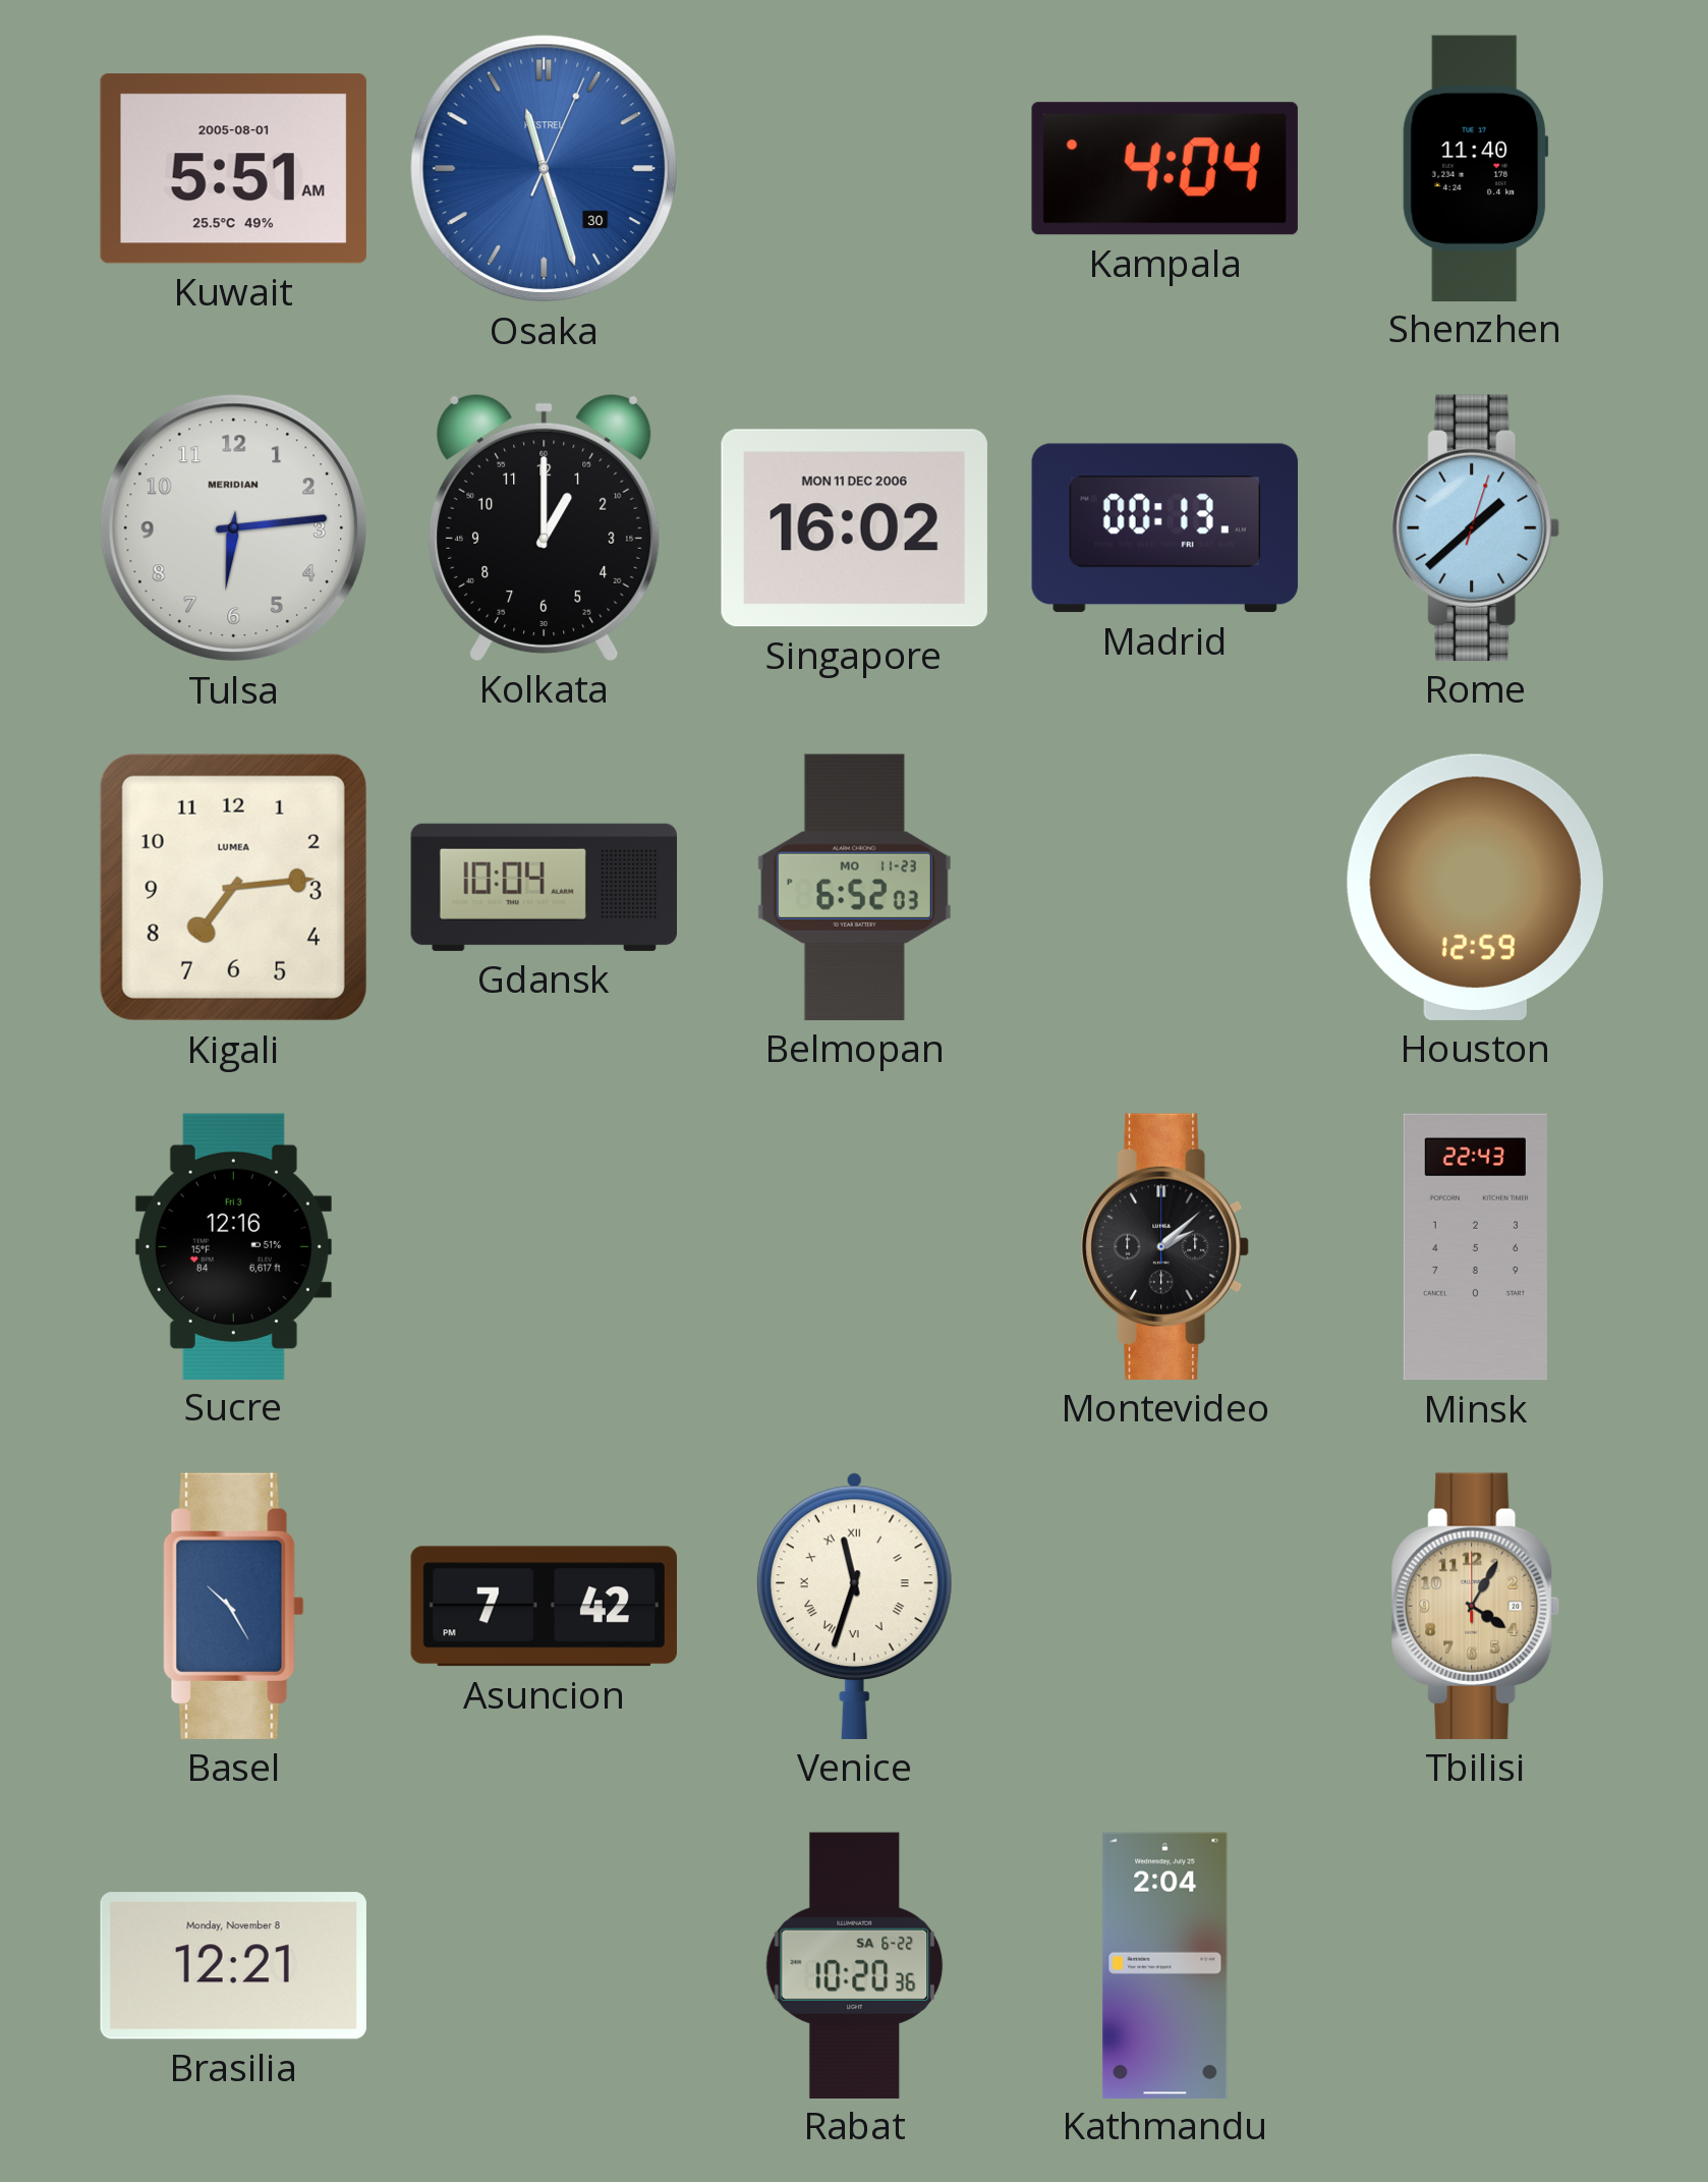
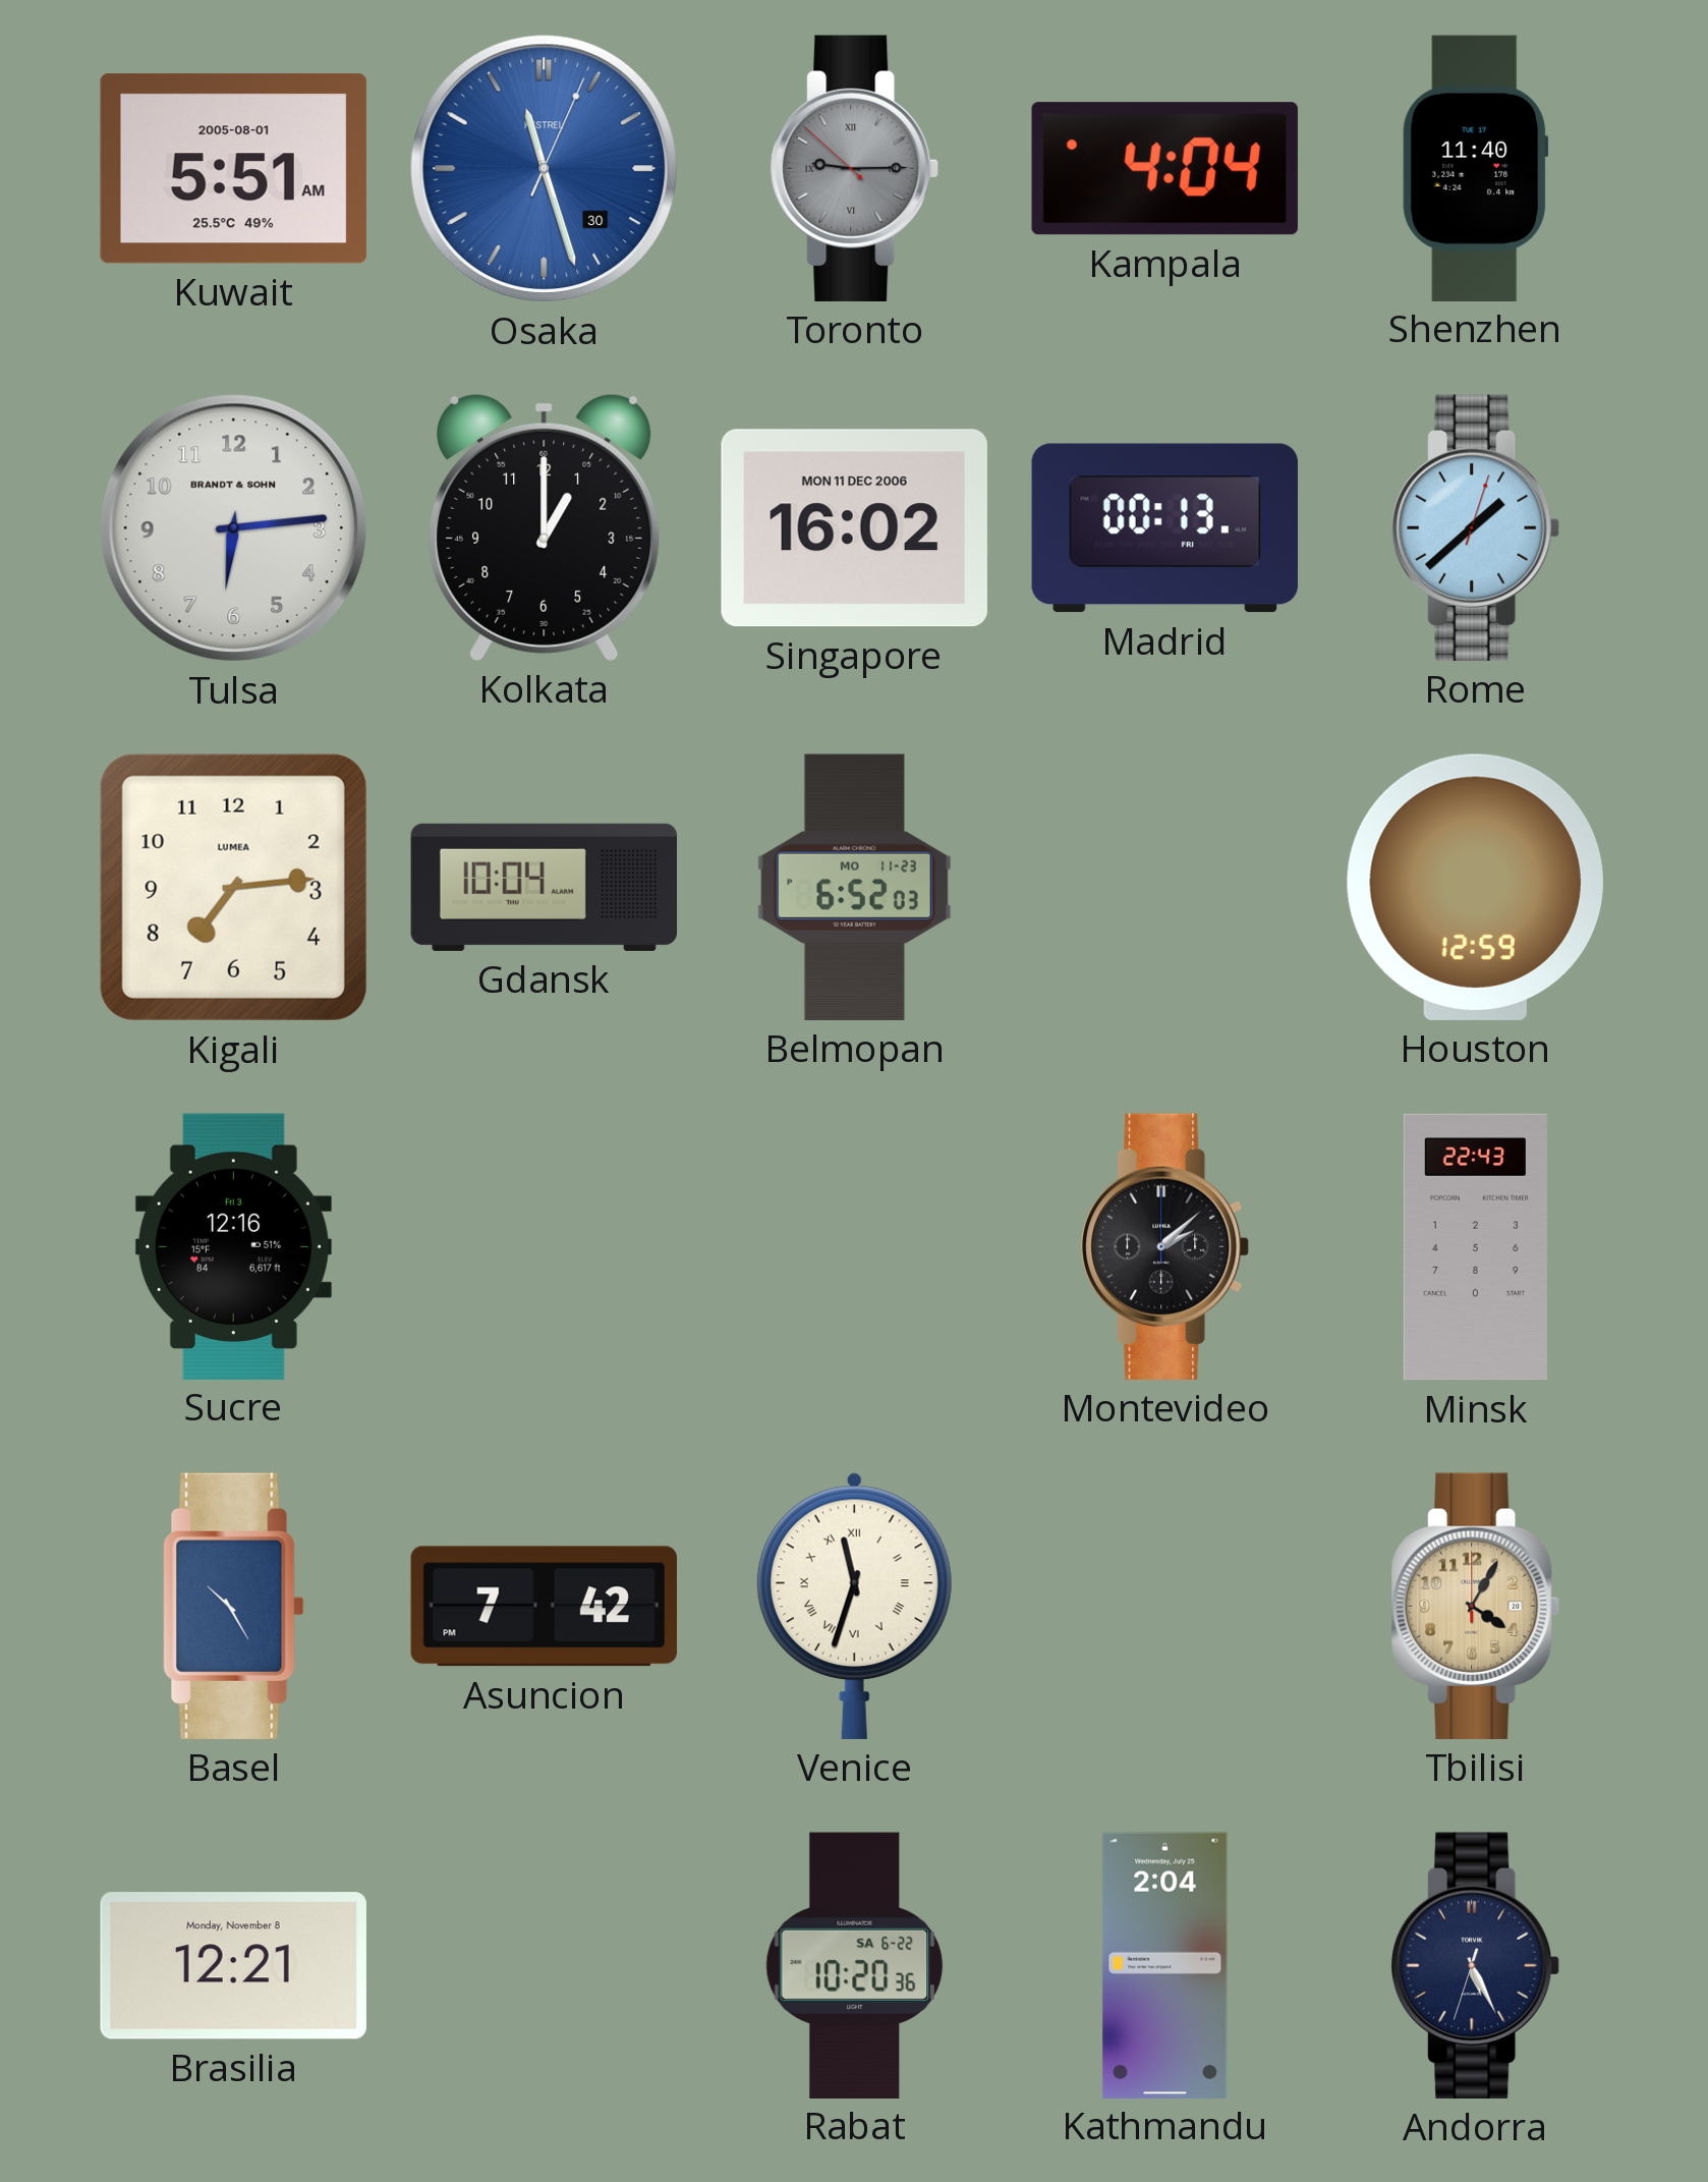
Toronto: none -> 9:14
Tulsa brand: MERIDIAN -> BRANDT & SOHN
Andorra: none -> 5:25
